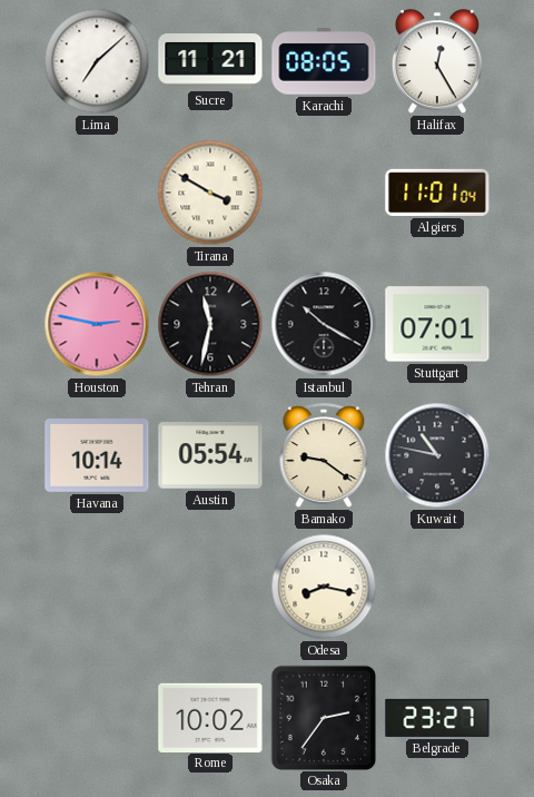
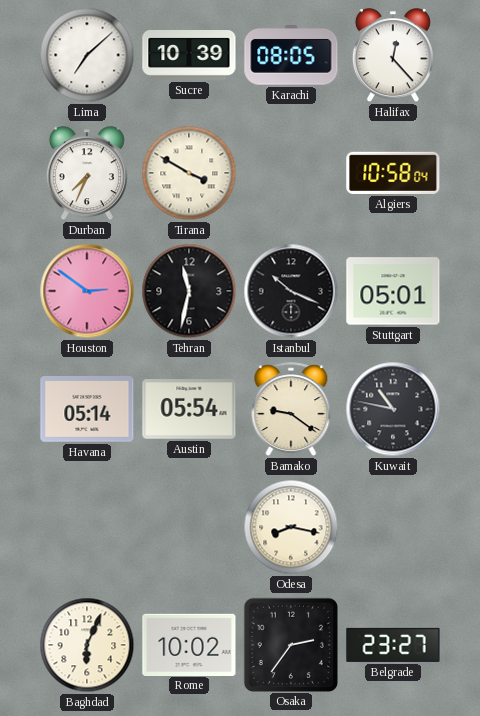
Sucre: 11:21 -> 10:39
Halifax: 12:25 -> 12:23
Durban: none -> 7:34
Algiers: 11:01 -> 10:58
Houston: 2:47 -> 2:51
Istanbul: 10:20 -> 10:19
Stuttgart: 07:01 -> 05:01
Havana: 10:14 -> 05:14
Baghdad: none -> 6:04
